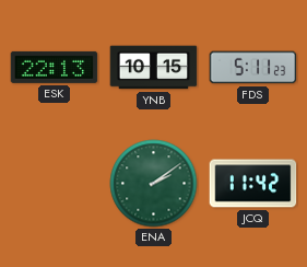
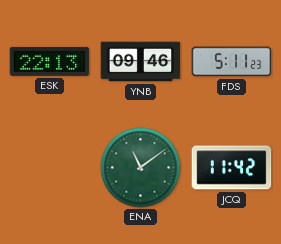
YNB: 10:15 -> 09:46
ENA: 2:09 -> 11:09
